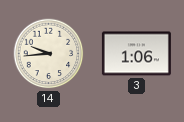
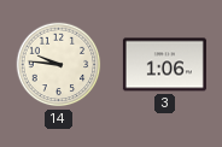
14: 9:44 -> 9:46
